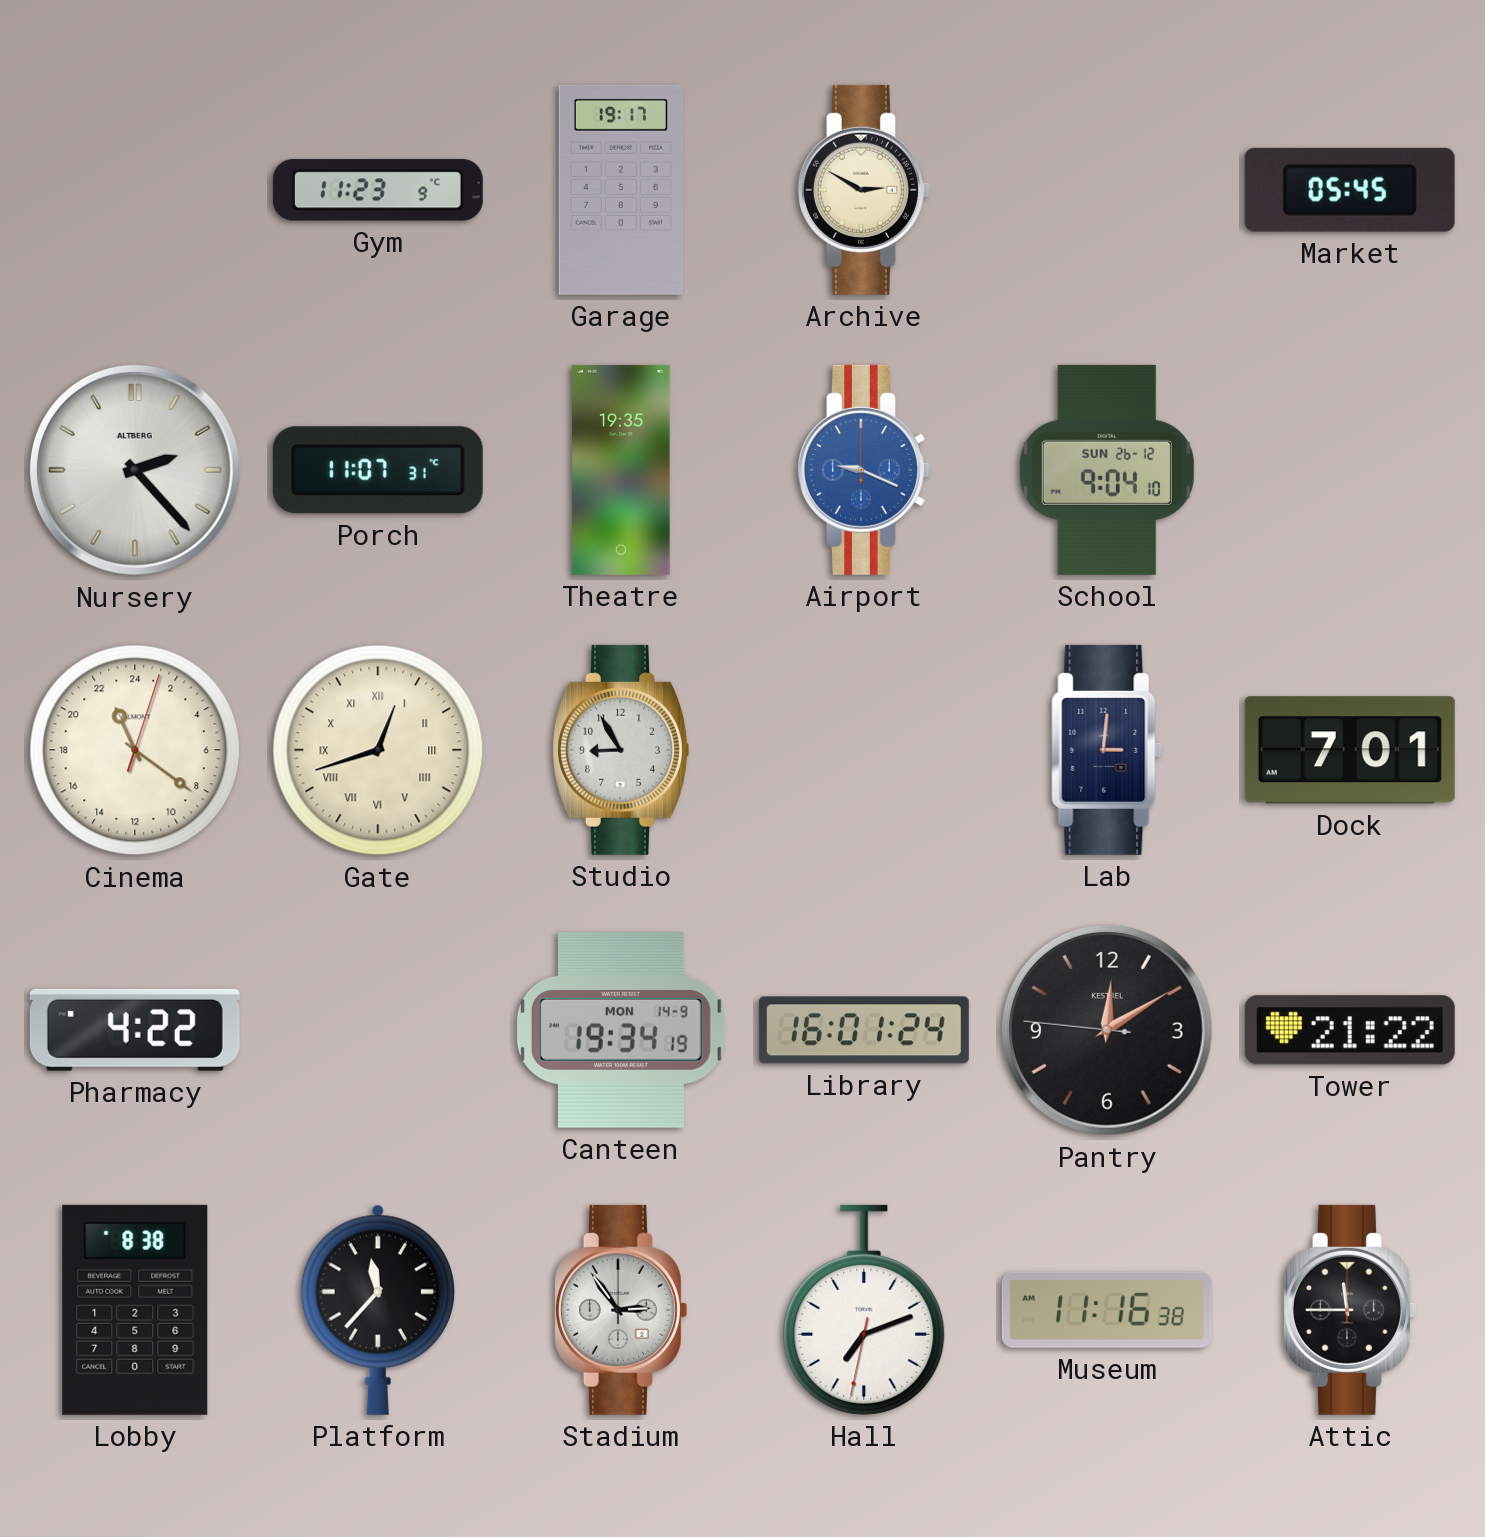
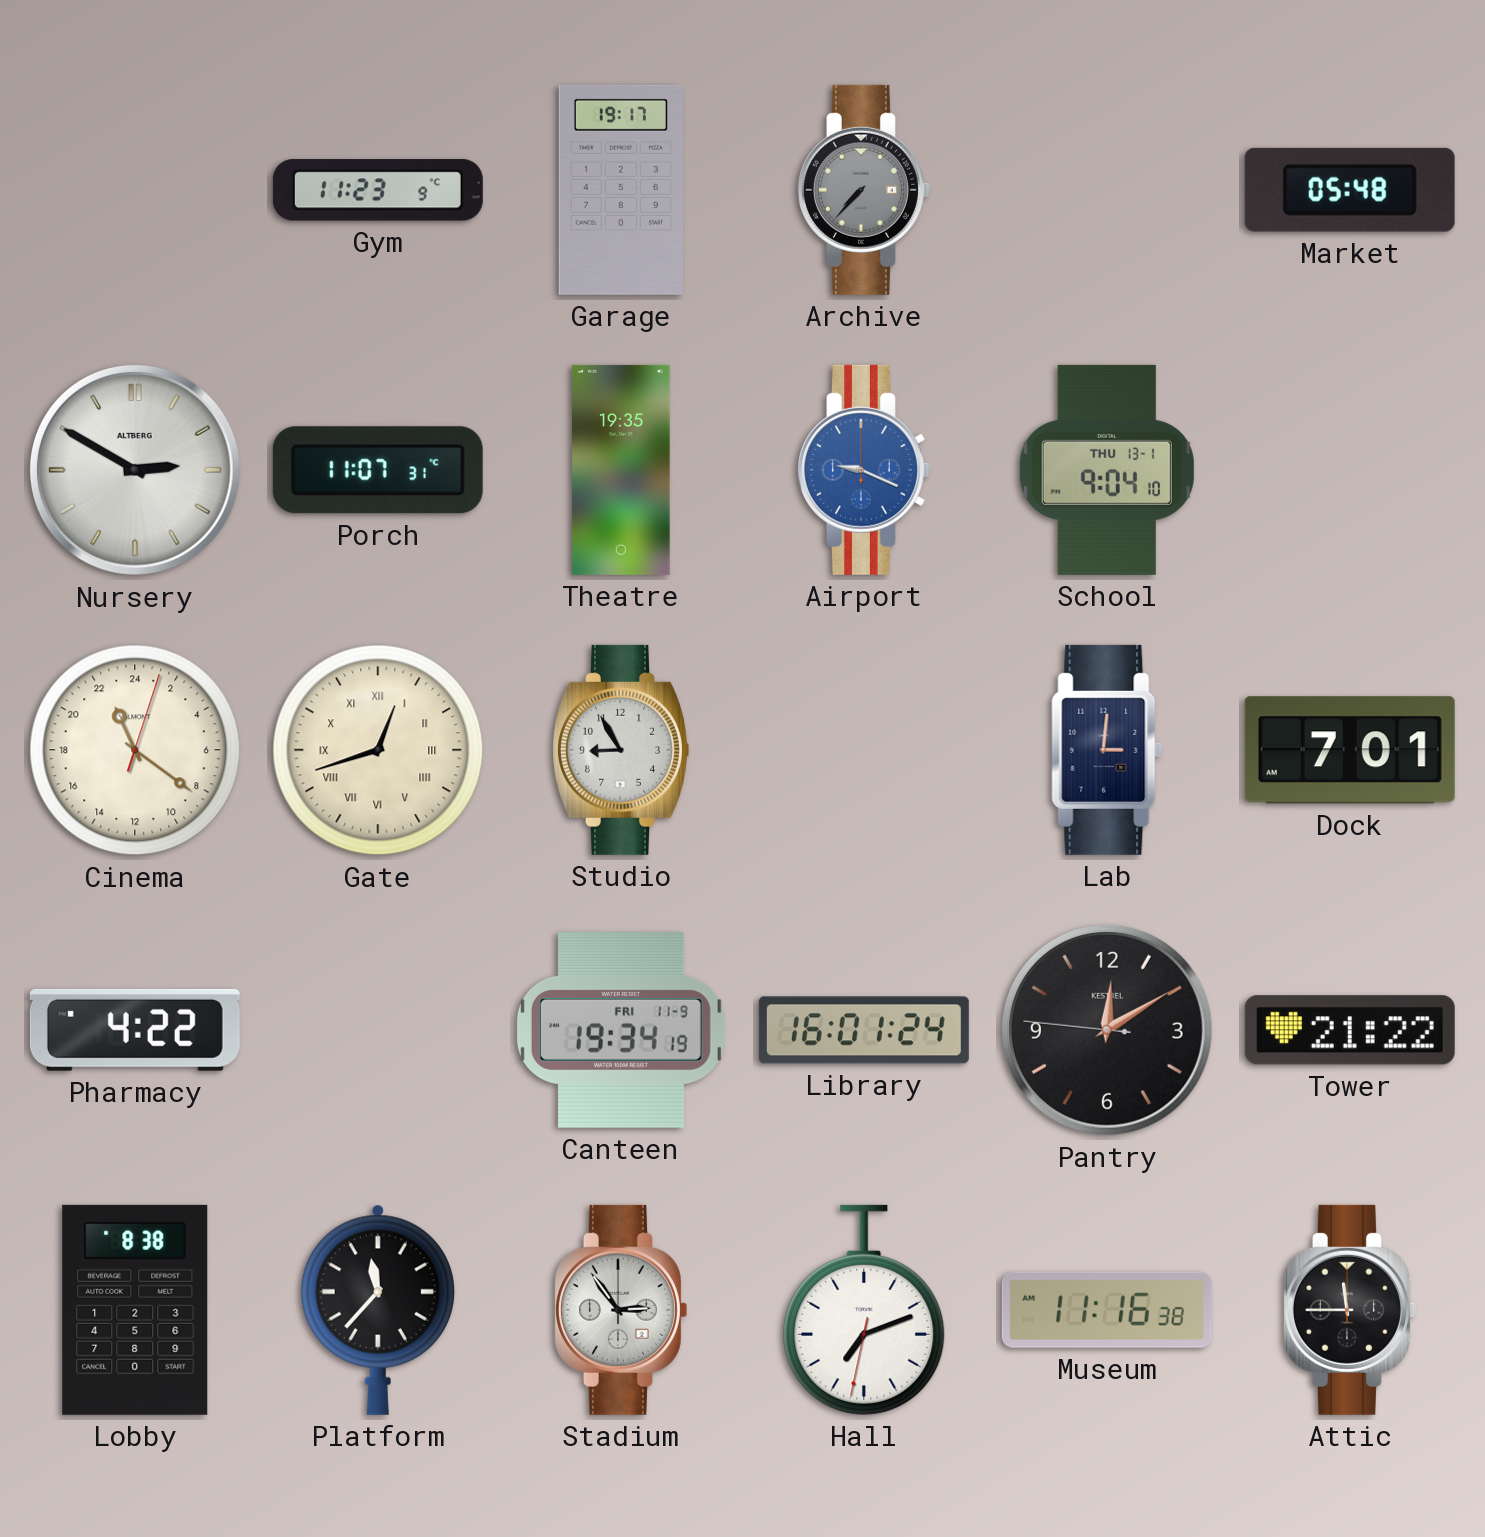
Archive: 2:50 -> 7:37
Archive dial: cream -> grey
Market: 05:45 -> 05:48
Nursery: 2:23 -> 2:50
School date: SUN 26-12 -> THU 13-1
Canteen date: MON 14-9 -> FRI 11-9
